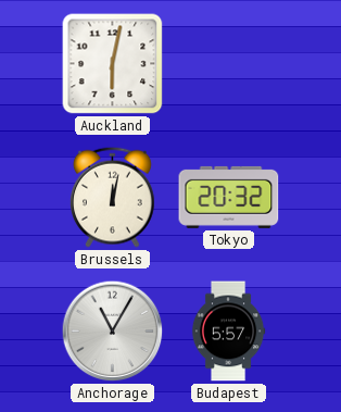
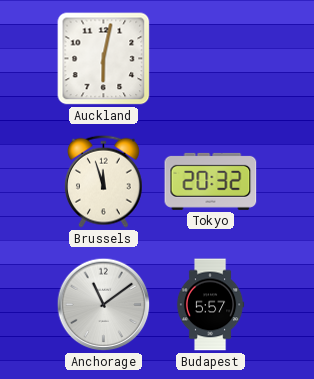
Brussels: 12:02 -> 11:57
Anchorage: 11:05 -> 11:09
